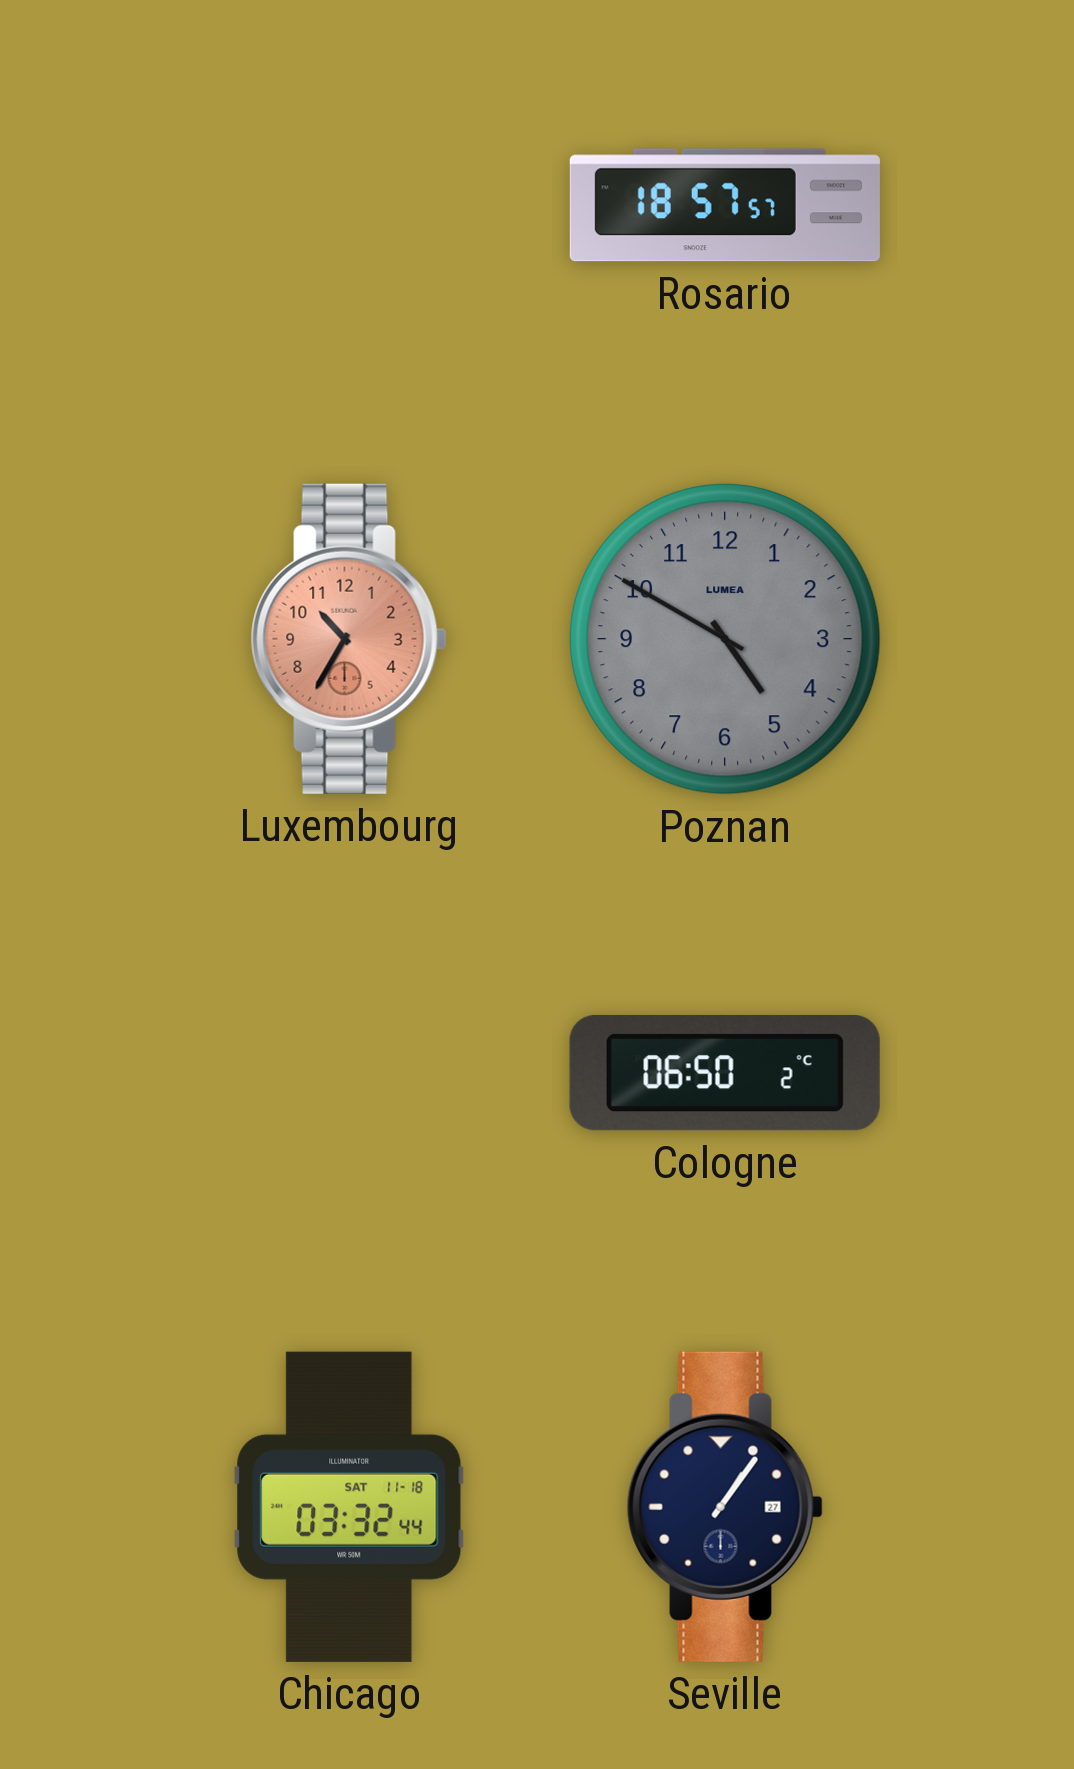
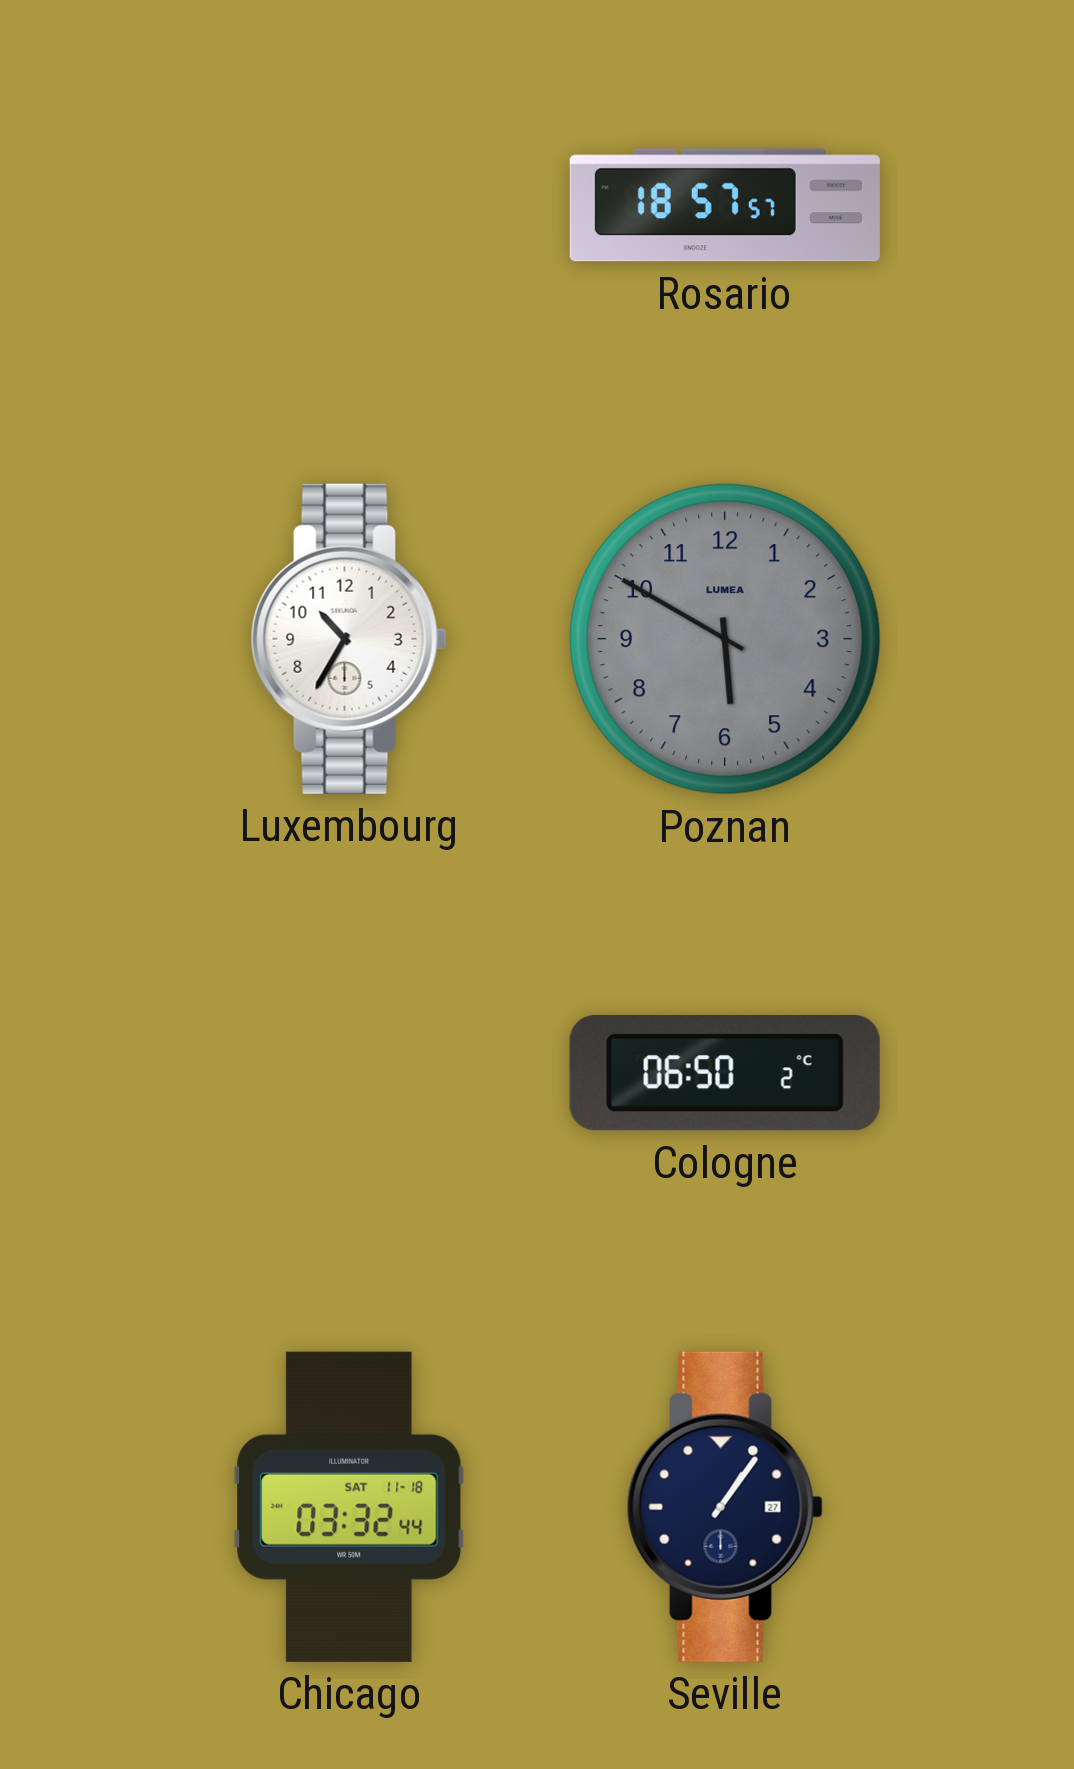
Luxembourg dial: salmon -> white
Poznan: 4:50 -> 5:50
